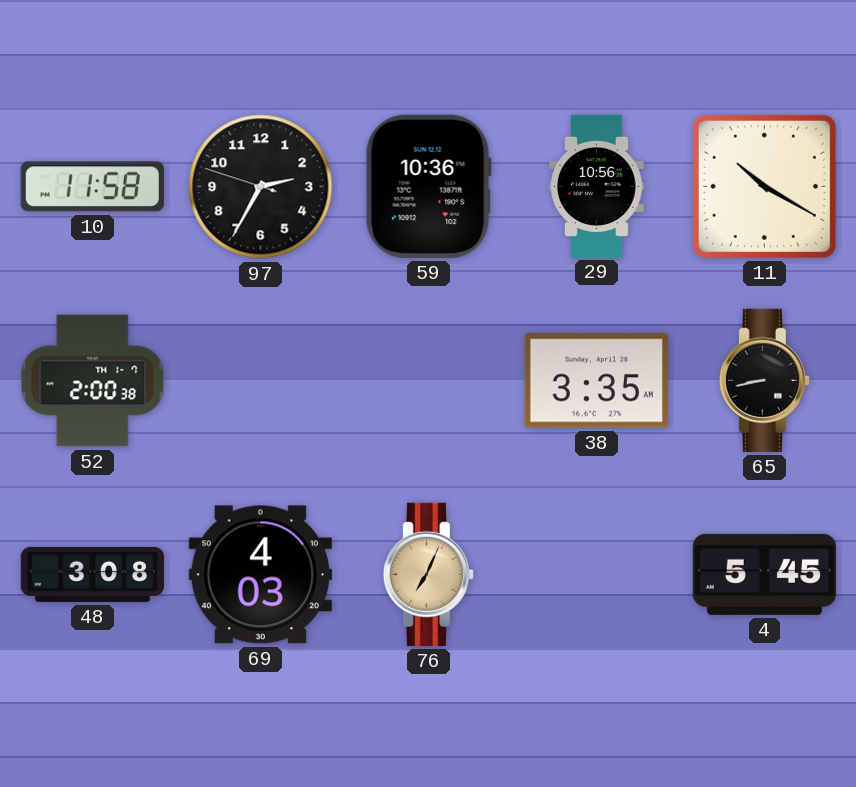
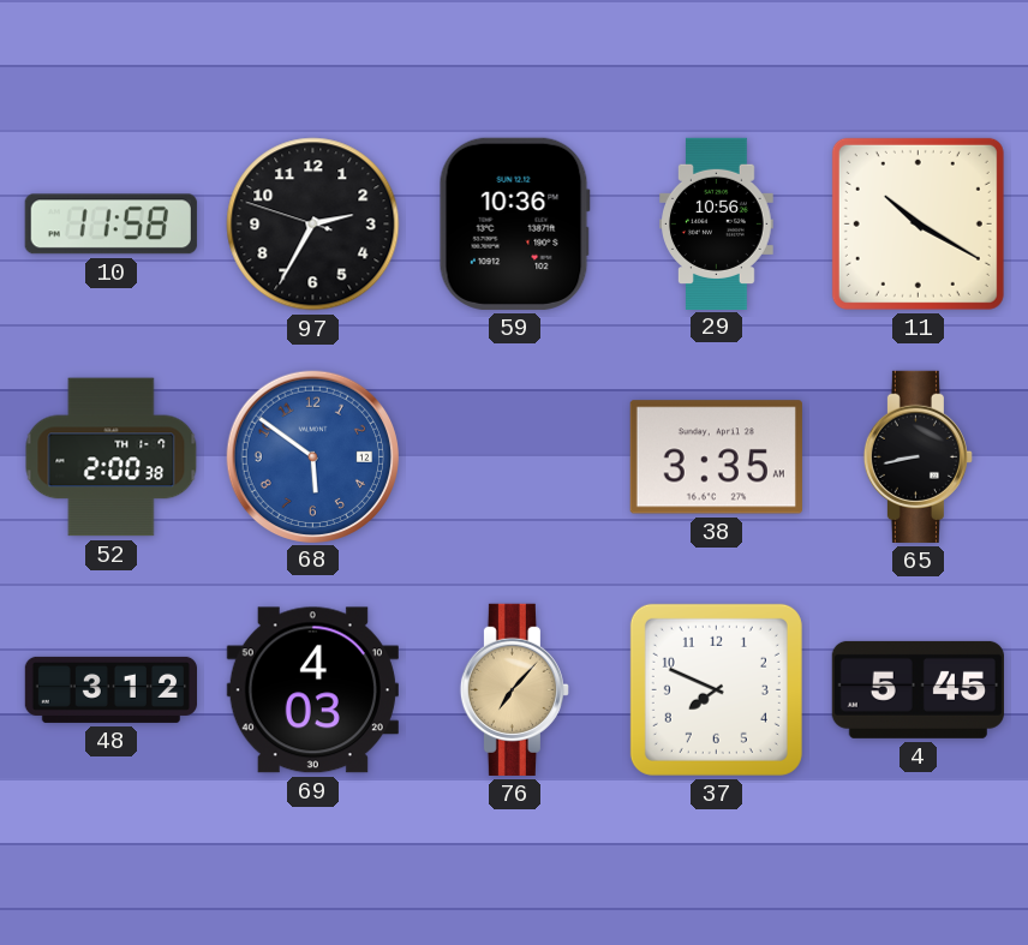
68: none -> 5:51
48: 3:08 -> 3:12
76: 7:04 -> 7:07
37: none -> 7:49
